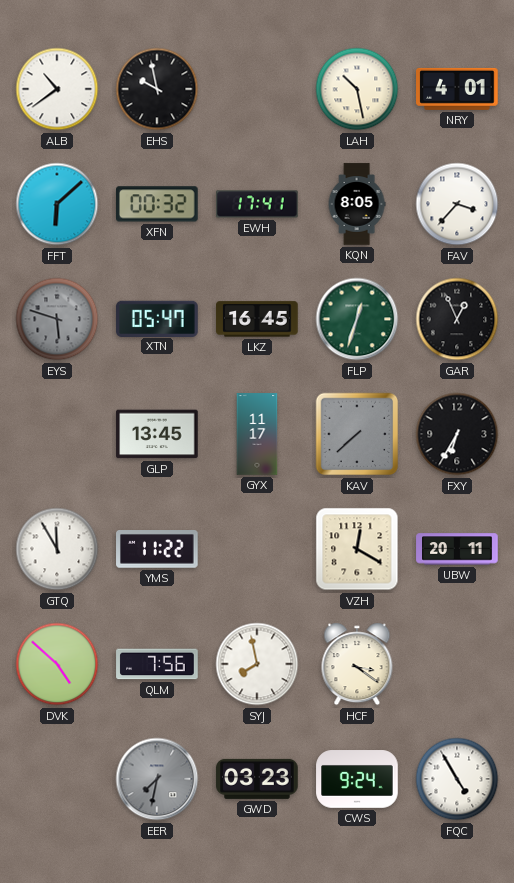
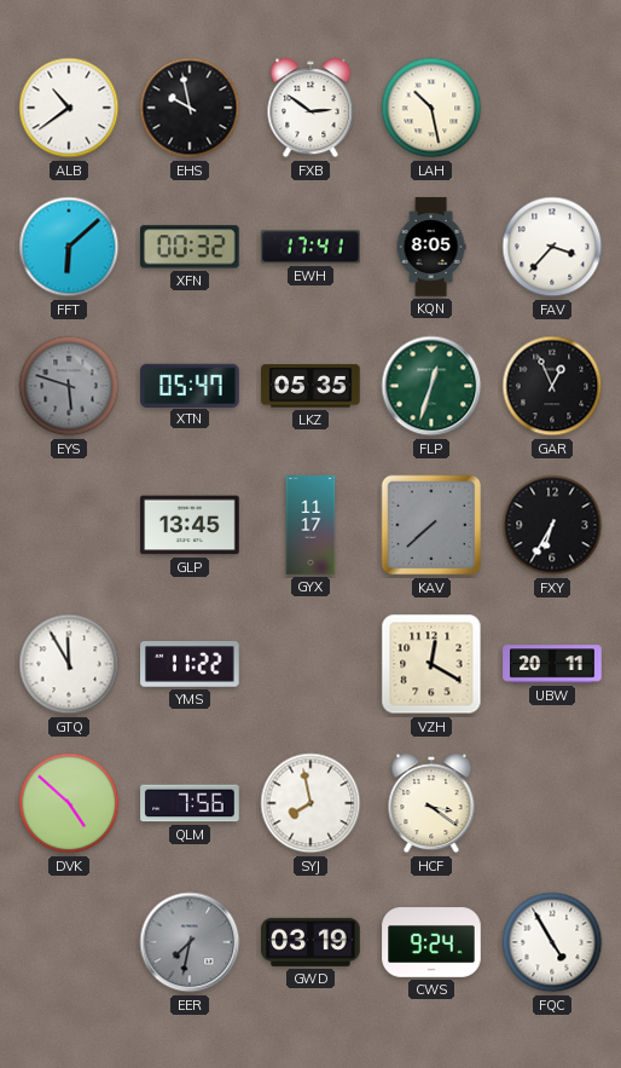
FXB: none -> 2:51
NRY: 4:01 -> none
LKZ: 16:45 -> 05:35
GWD: 03:23 -> 03:19
